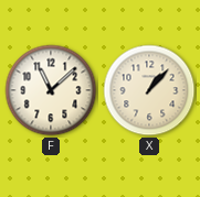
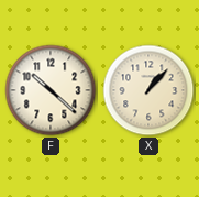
F: 11:08 -> 10:22
